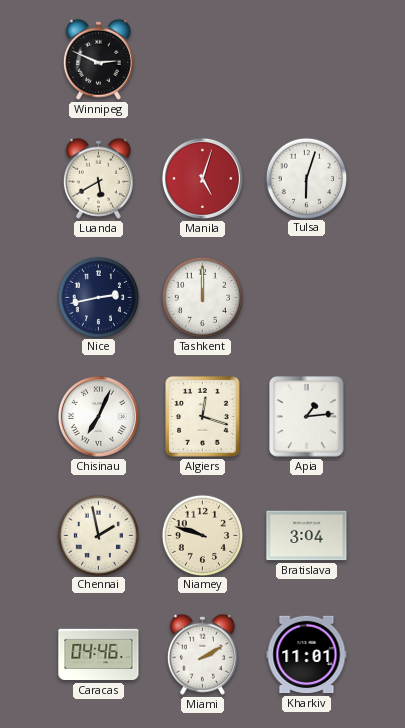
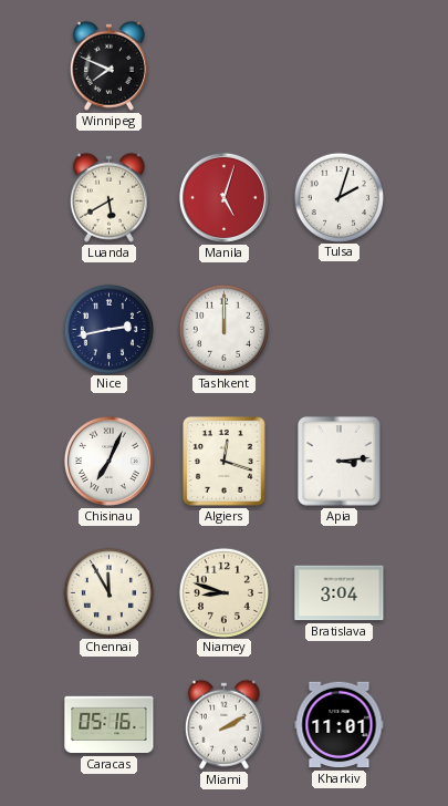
Winnipeg: 2:49 -> 7:49
Tulsa: 6:03 -> 2:03
Apia: 1:14 -> 3:14
Chennai: 1:58 -> 11:55
Niamey: 9:48 -> 8:48
Caracas: 04:46 -> 05:16
